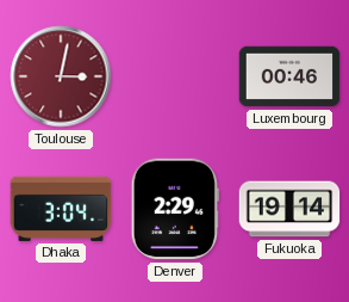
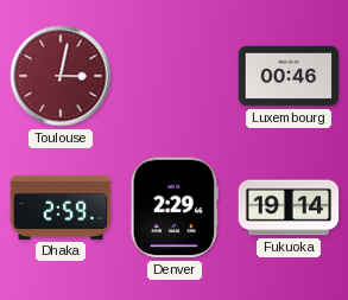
Dhaka: 3:04 -> 2:59
